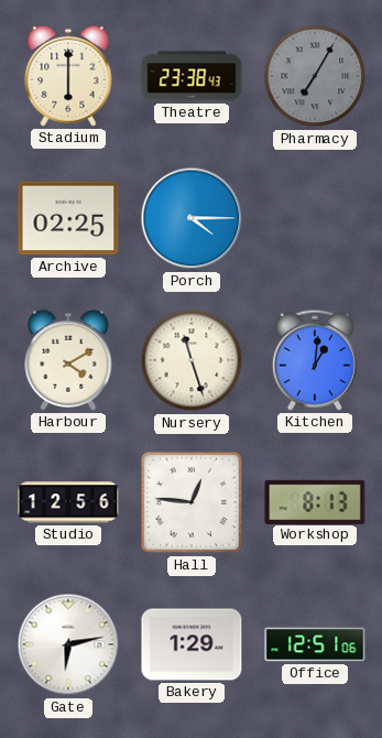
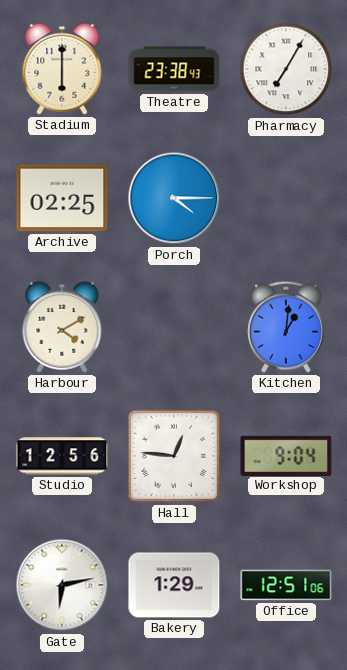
Pharmacy dial: grey -> white
Nursery: 11:27 -> none
Workshop: 8:13 -> 9:04
